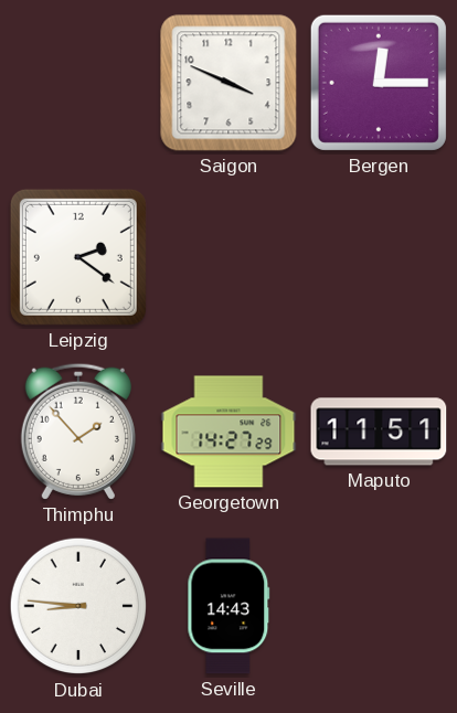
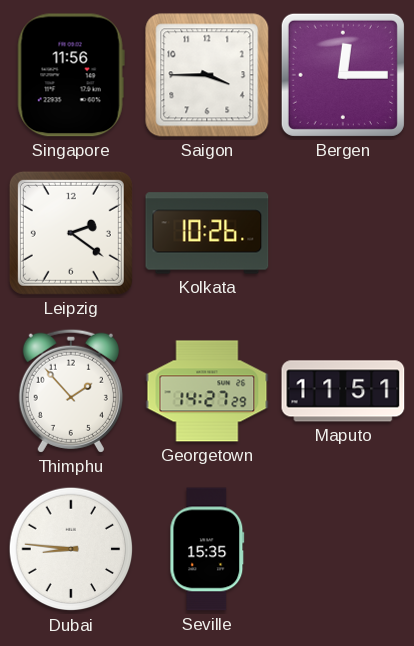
Singapore: none -> 11:56
Saigon: 3:49 -> 3:45
Kolkata: none -> 10:26
Seville: 14:43 -> 15:35
